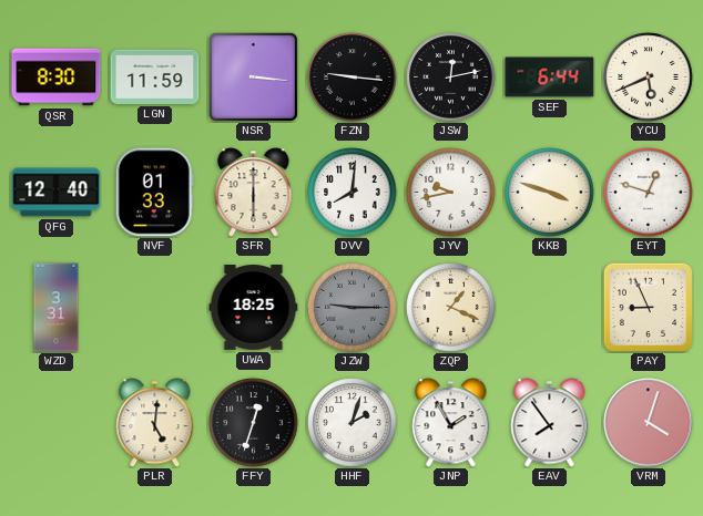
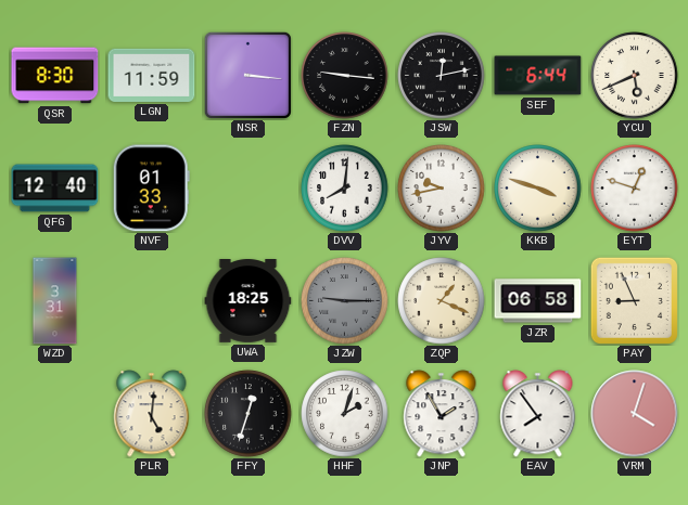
SFR: 6:00 -> none
JZR: none -> 06:58
